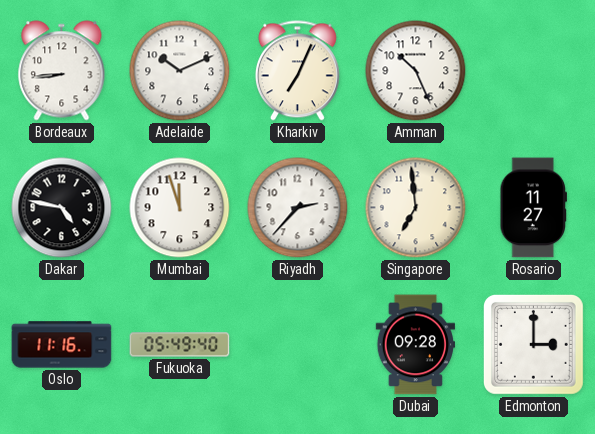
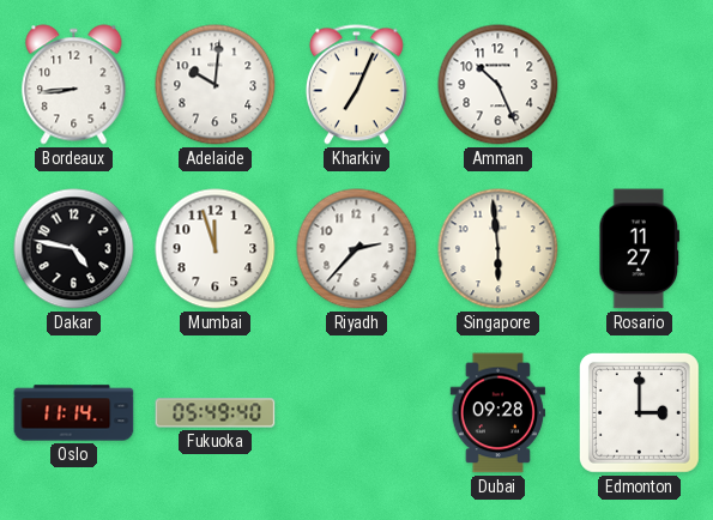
Adelaide: 10:11 -> 10:01
Singapore: 6:59 -> 5:59
Oslo: 11:16 -> 11:14
